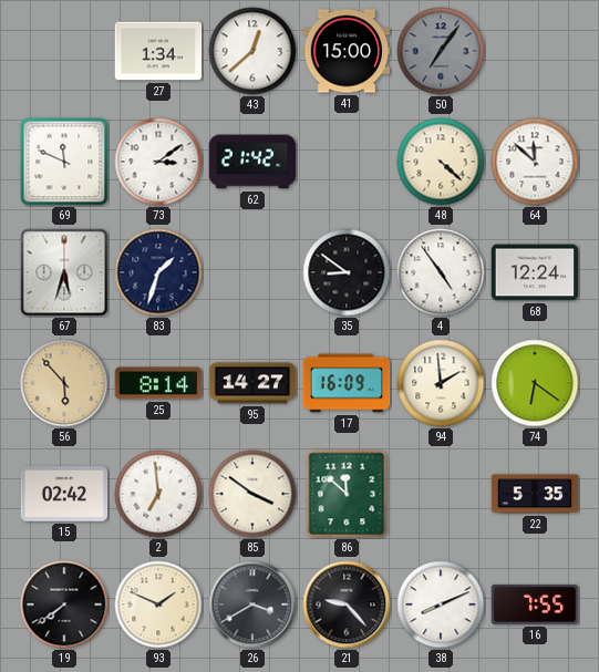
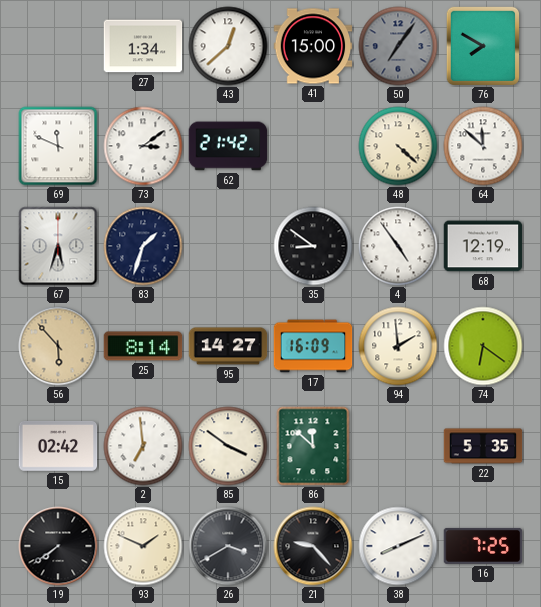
76: none -> 7:50
68: 12:24 -> 12:19
16: 7:55 -> 7:25
